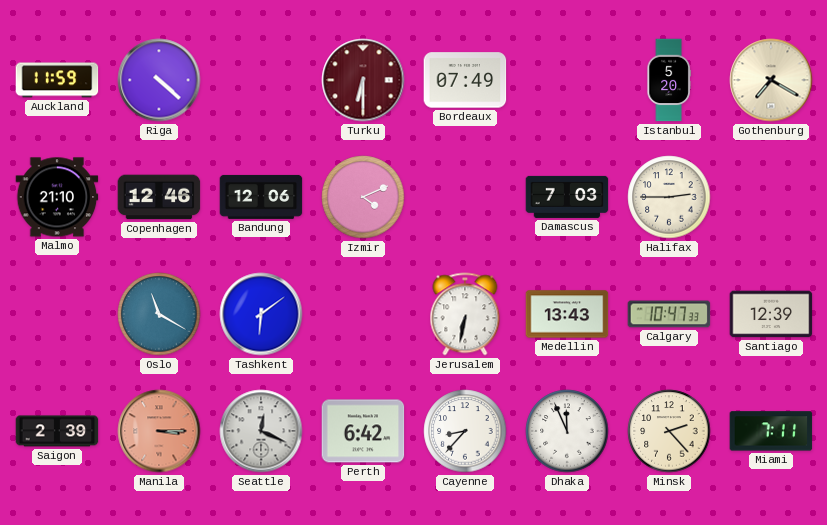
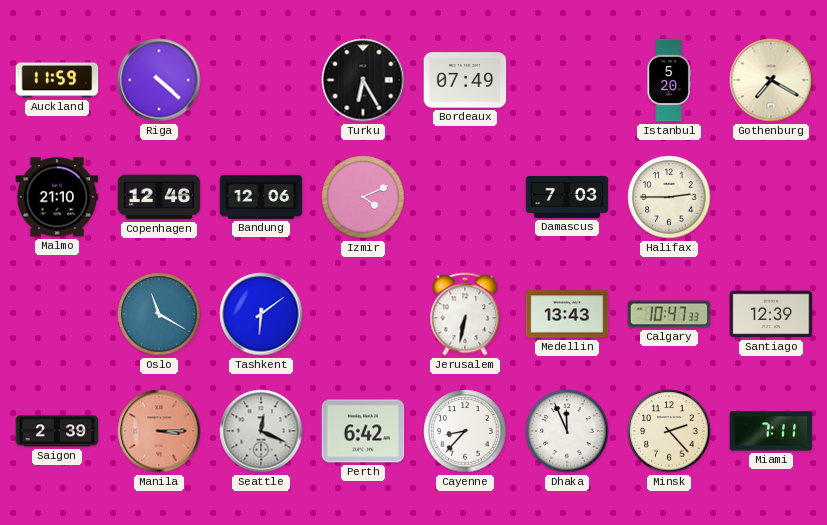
Turku: 6:30 -> 6:25
Turku dial: burgundy -> black
